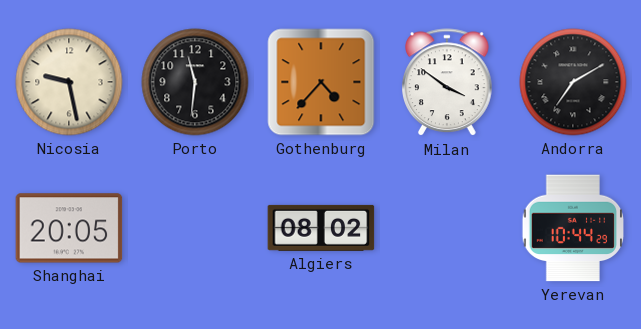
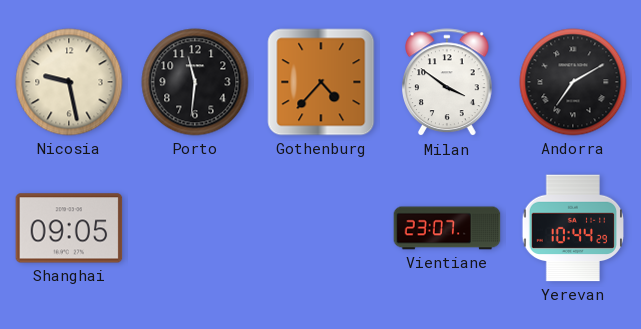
Shanghai: 20:05 -> 09:05
Algiers: 08:02 -> none
Vientiane: none -> 23:07
